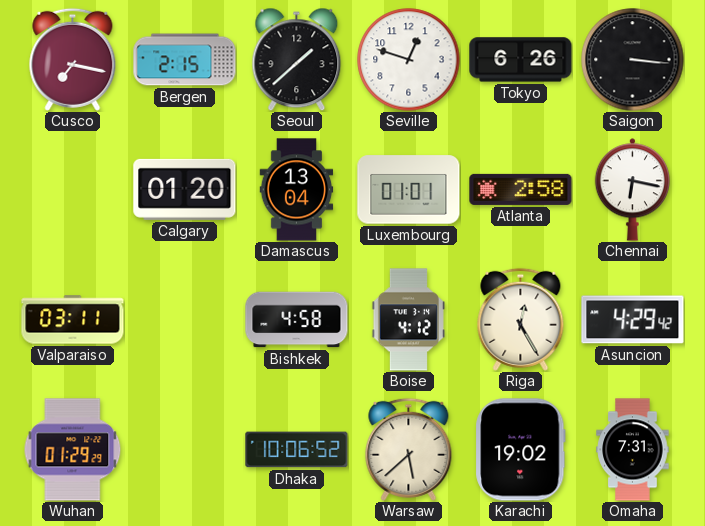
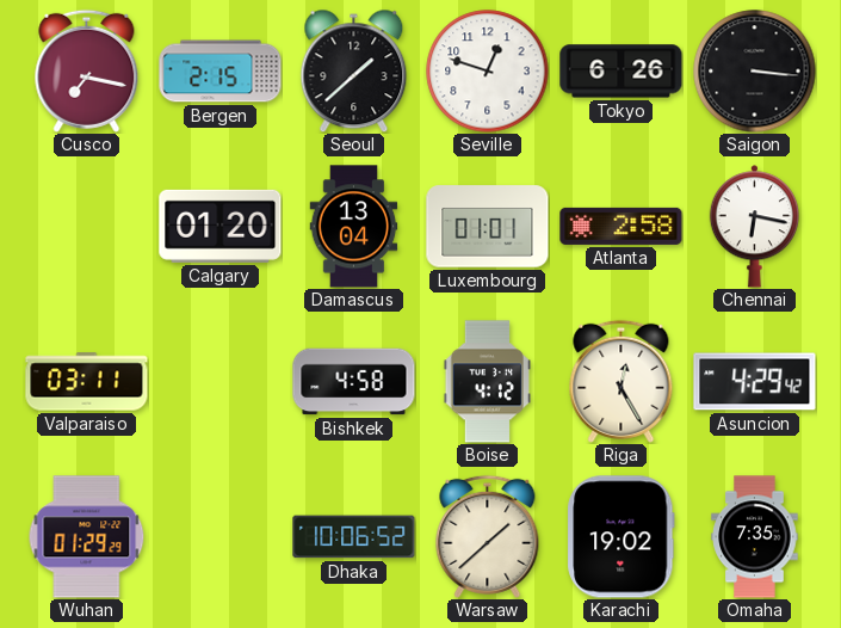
Warsaw: 5:38 -> 1:38
Omaha: 7:31 -> 7:35
